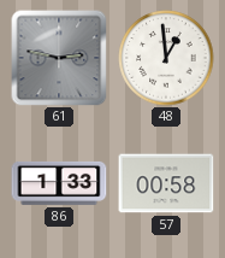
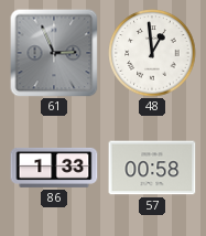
61: 2:47 -> 2:56
